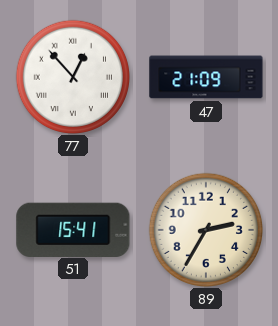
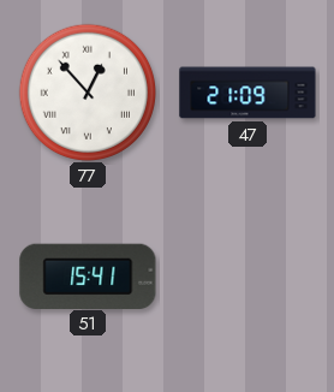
89: 2:35 -> none
